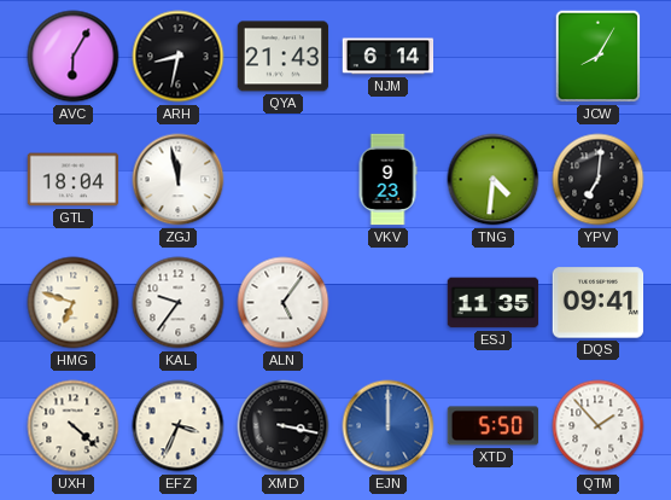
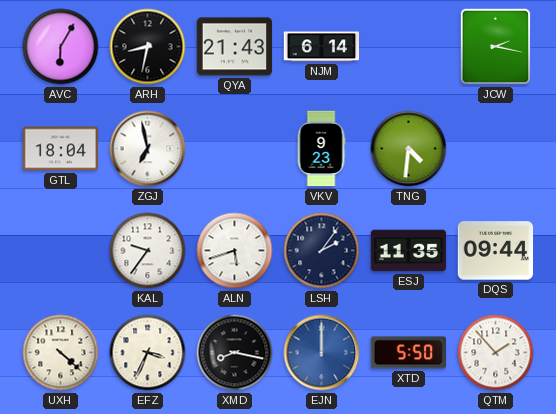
JCW: 8:05 -> 2:17
ZGJ: 11:58 -> 6:58
YPV: 7:01 -> none
HMG: 6:48 -> none
ALN: 5:06 -> 5:42
LSH: none -> 2:06
DQS: 09:41 -> 09:44
XMD: 3:17 -> 8:17
